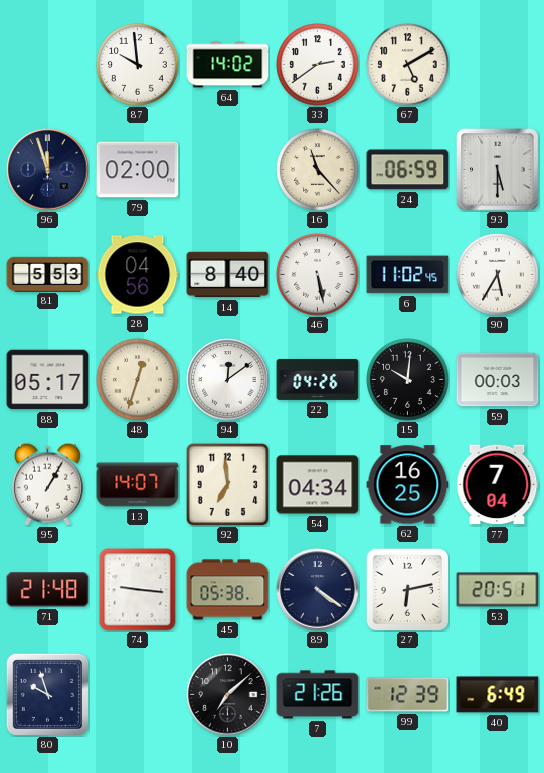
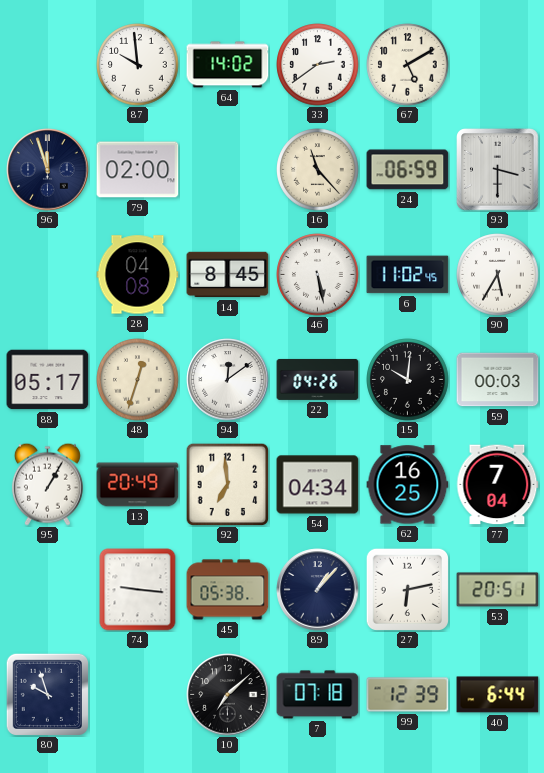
93: 5:30 -> 3:30
81: 5:53 -> none
28: 04:56 -> 04:08
14: 8:40 -> 8:45
13: 14:07 -> 20:49
71: 21:48 -> none
89: 4:21 -> 1:07
7: 21:26 -> 07:18
40: 6:49 -> 6:44
